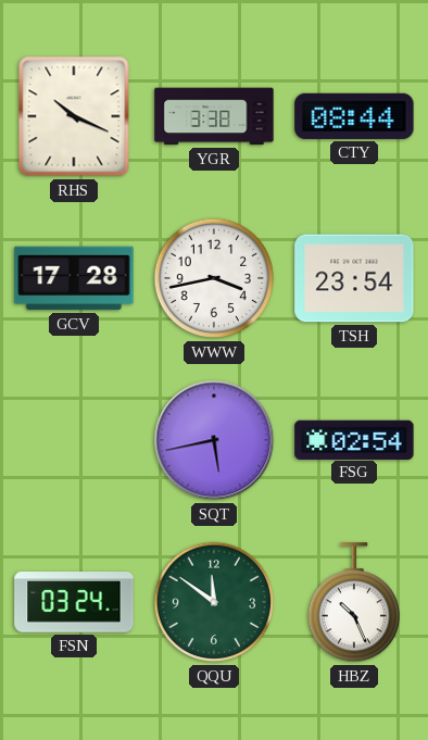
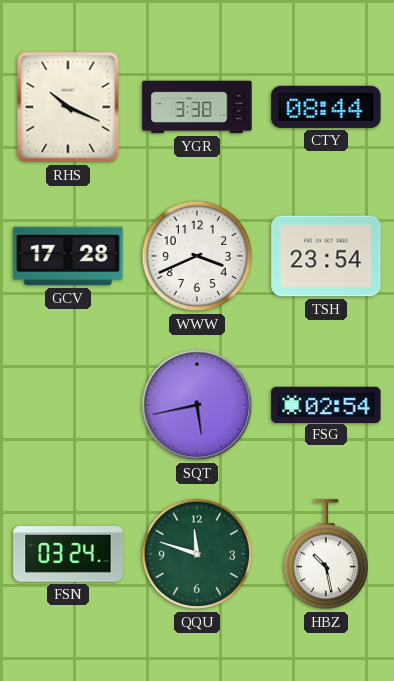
WWW: 3:43 -> 3:41
QQU: 11:51 -> 11:48
HBZ: 10:26 -> 10:28
